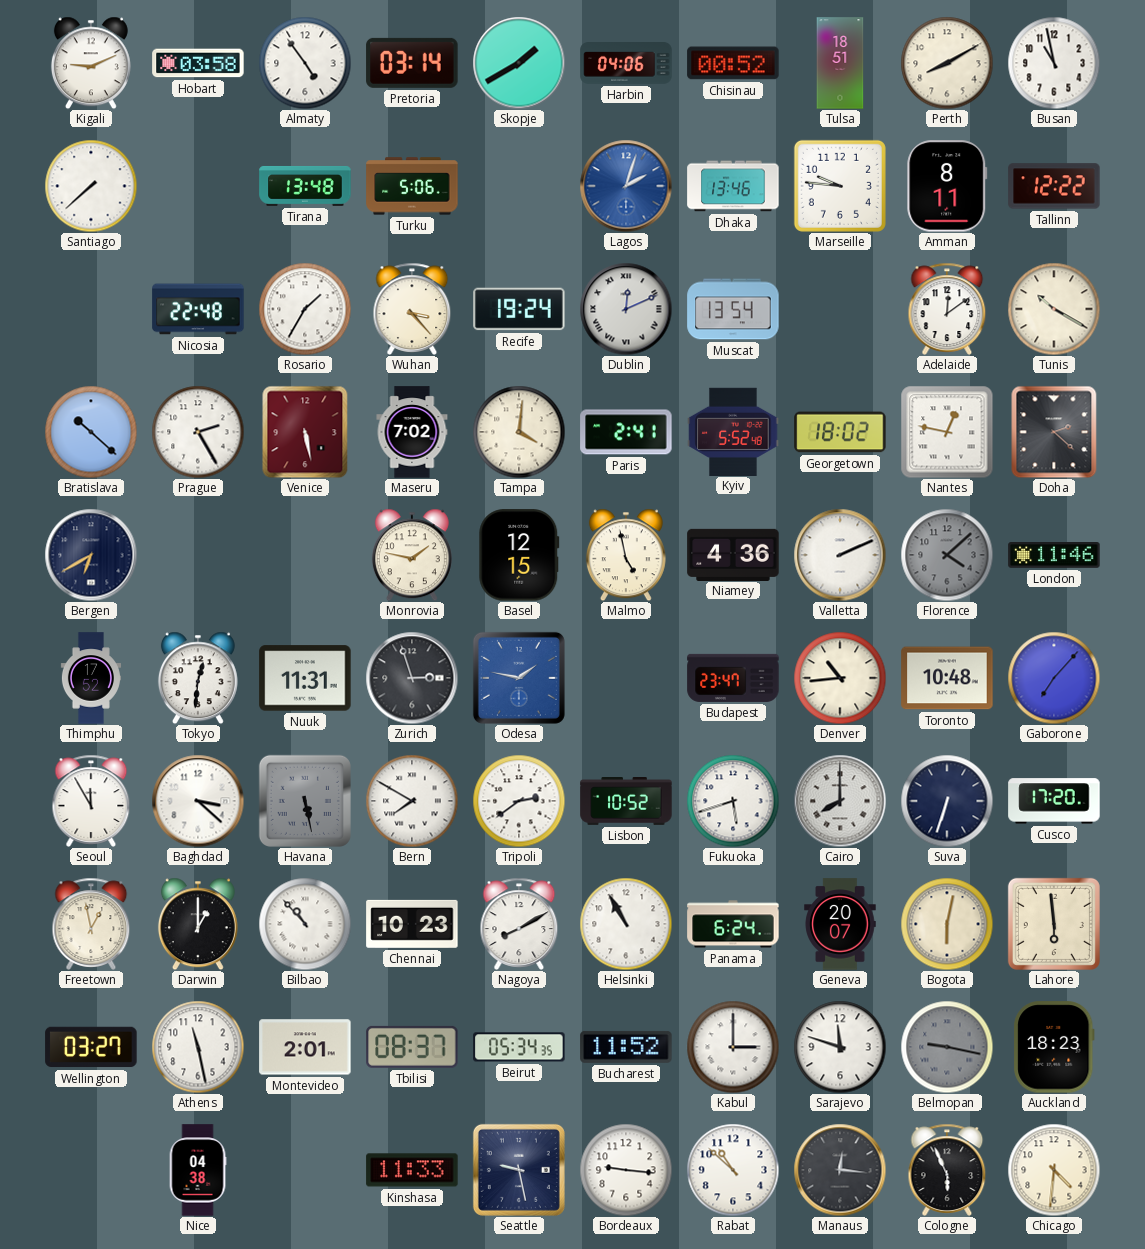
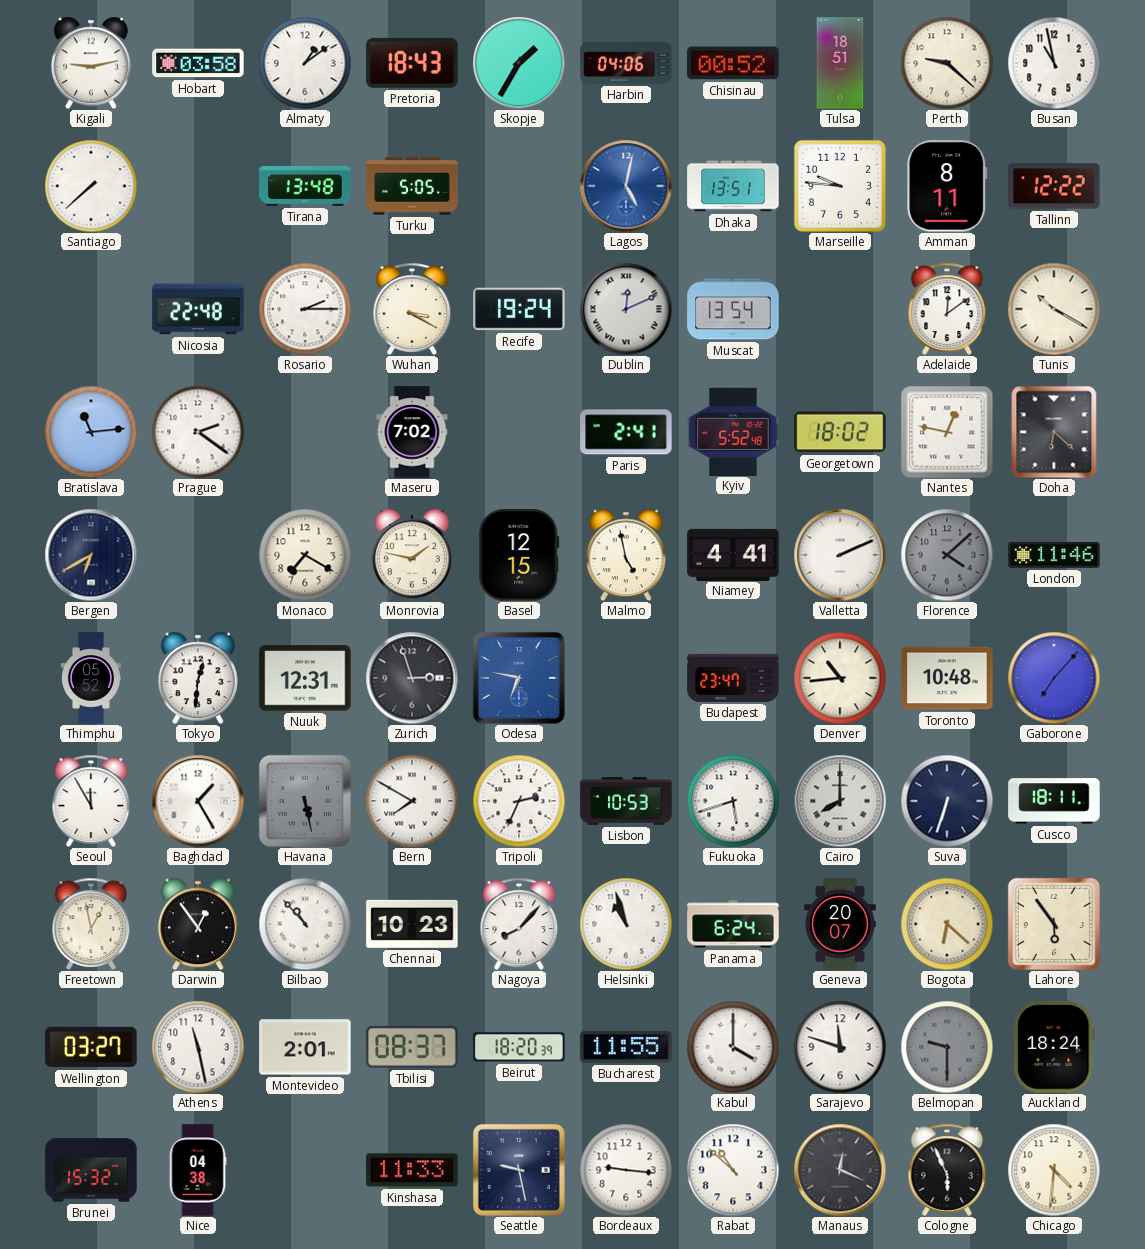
Kigali: 9:11 -> 9:13
Almaty: 4:54 -> 1:09
Pretoria: 03:14 -> 18:43
Skopje: 1:40 -> 1:35
Perth: 8:10 -> 9:22
Turku: 5:06 -> 5:05
Lagos: 2:03 -> 5:02
Dhaka: 13:46 -> 13:51
Rosario: 1:35 -> 2:15
Wuhan: 3:23 -> 3:20
Bratislava: 10:22 -> 11:14
Prague: 2:25 -> 2:21
Venice: 5:28 -> none
Tampa: 4:01 -> none
Doha: 2:22 -> 6:22
Monaco: none -> 7:20
Niamey: 4:36 -> 4:41
Thimphu: 17:52 -> 05:52
Nuuk: 11:31 -> 12:31
Odesa: 1:47 -> 6:47
Baghdad: 3:22 -> 1:25
Tripoli: 2:39 -> 2:34
Lisbon: 10:52 -> 10:53
Cusco: 17:20 -> 18:11
Darwin: 1:00 -> 12:54
Nagoya: 8:10 -> 8:07
Helsinki: 10:55 -> 10:57
Bogota: 6:02 -> 6:22
Lahore: 5:59 -> 5:54
Beirut: 05:34 -> 18:20
Bucharest: 11:52 -> 11:55
Kabul: 3:00 -> 4:00
Belmopan: 9:17 -> 9:30
Auckland: 18:23 -> 18:24
Brunei: none -> 15:32
Manaus: 12:16 -> 12:19
